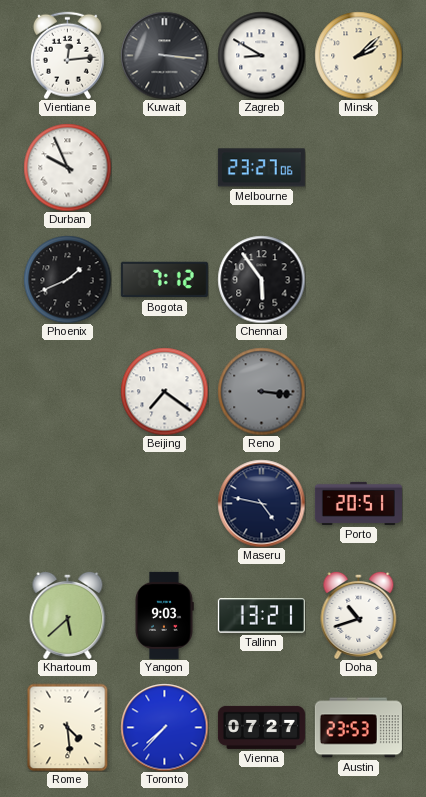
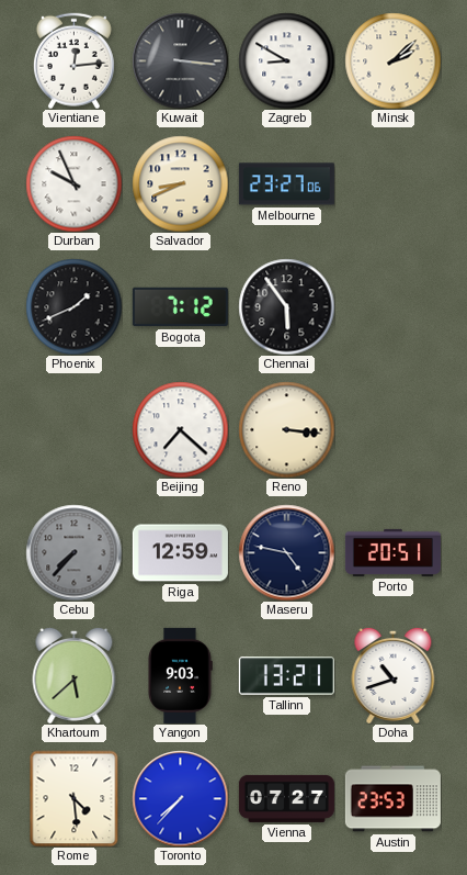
Salvador: none -> 8:41
Beijing: 7:21 -> 7:22
Reno dial: grey -> cream
Cebu: none -> 7:37
Riga: none -> 12:59
